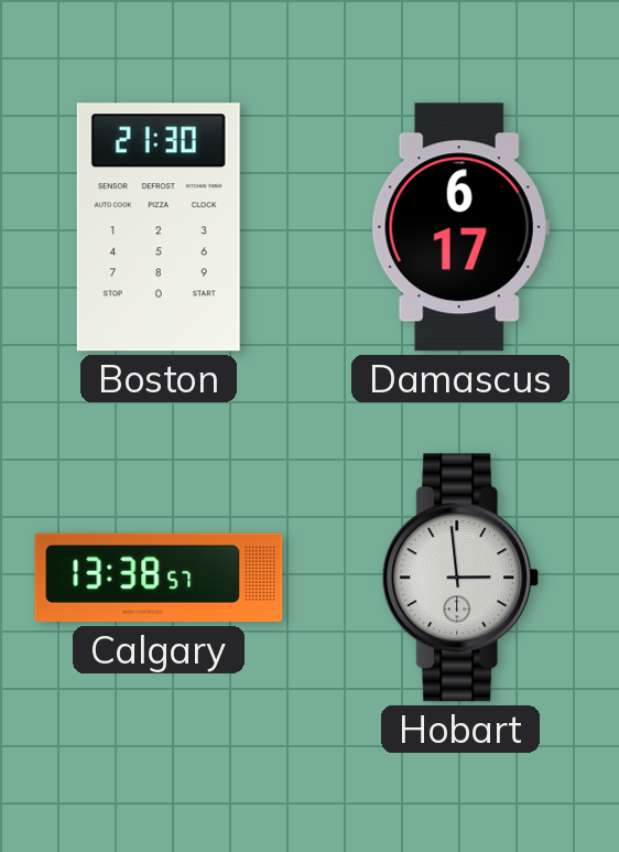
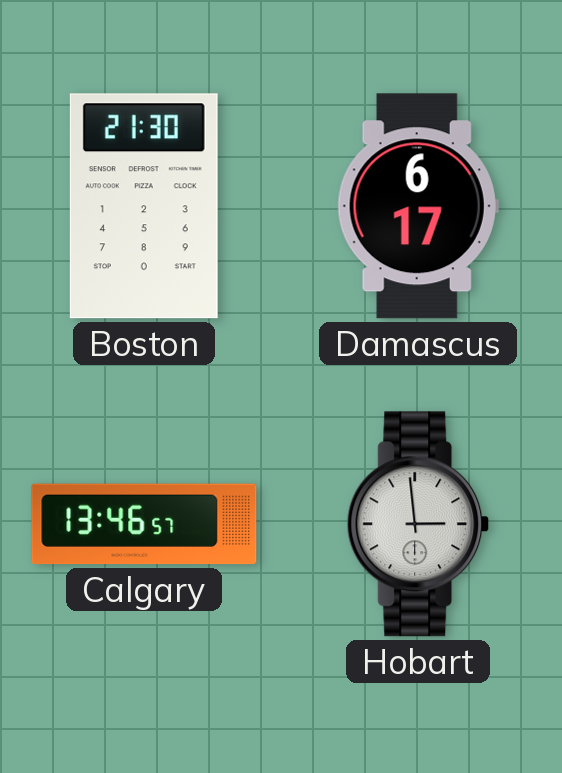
Calgary: 13:38 -> 13:46
